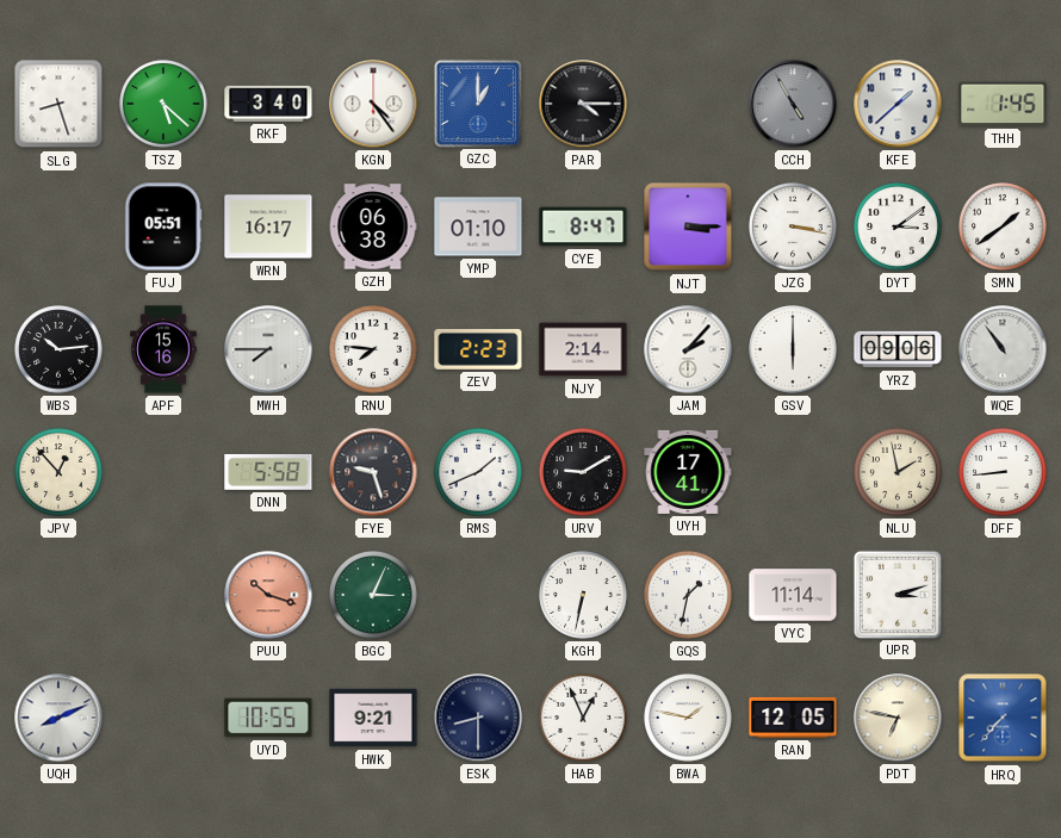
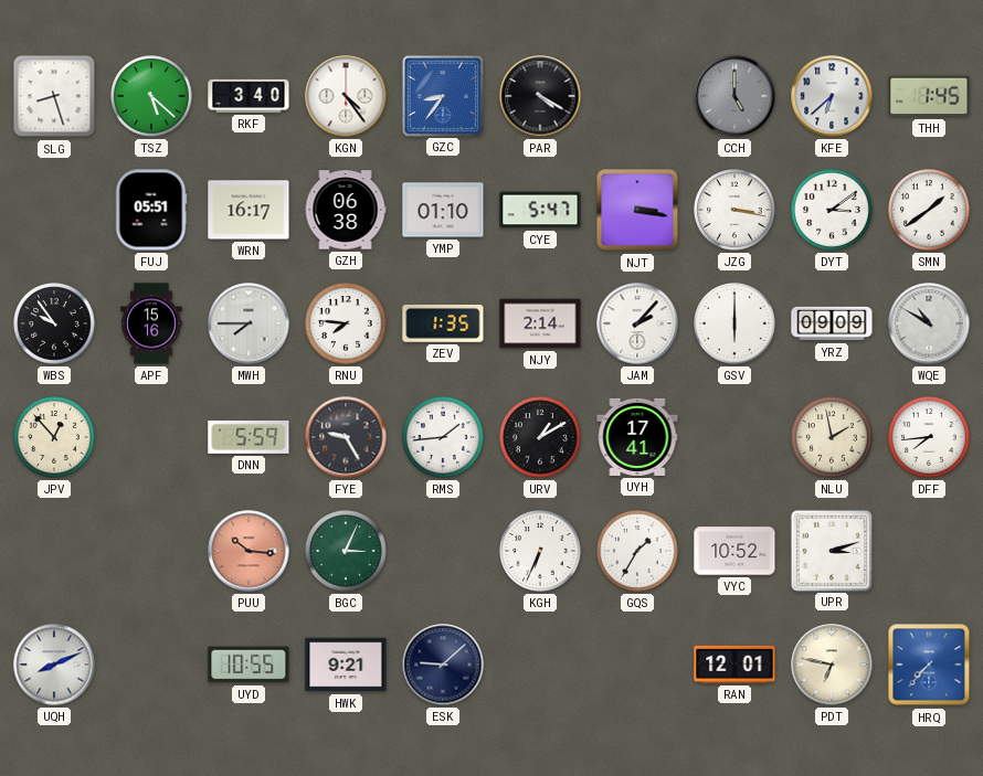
GZC: 1:00 -> 8:36
PAR: 4:15 -> 4:20
CCH: 4:55 -> 5:00
KFE: 1:38 -> 6:38
CYE: 8:47 -> 5:47
NJT: 3:15 -> 3:17
WBS: 10:14 -> 9:54
ZEV: 2:23 -> 1:35
YRZ: 09:06 -> 09:09
WQE: 10:54 -> 10:50
DNN: 5:58 -> 5:59
FYE: 9:27 -> 9:25
RMS: 1:41 -> 1:44
URV: 9:10 -> 1:10
DFF: 8:44 -> 7:44
PUU: 10:18 -> 10:16
KGH: 6:32 -> 6:34
GQS: 1:32 -> 1:35
VYC: 11:14 -> 10:52
ESK: 8:30 -> 9:08
HAB: 12:56 -> none
BWA: 1:47 -> none
RAN: 12:05 -> 12:01
